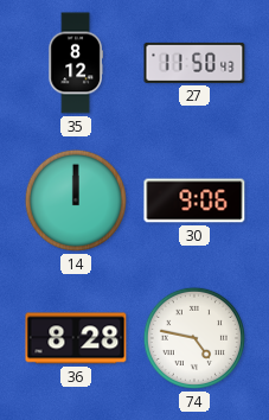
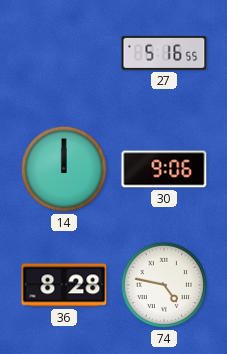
35: 8:12 -> none
27: 11:50 -> 5:16
